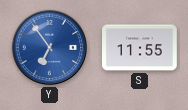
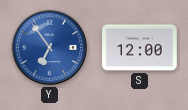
S: 11:55 -> 12:00
